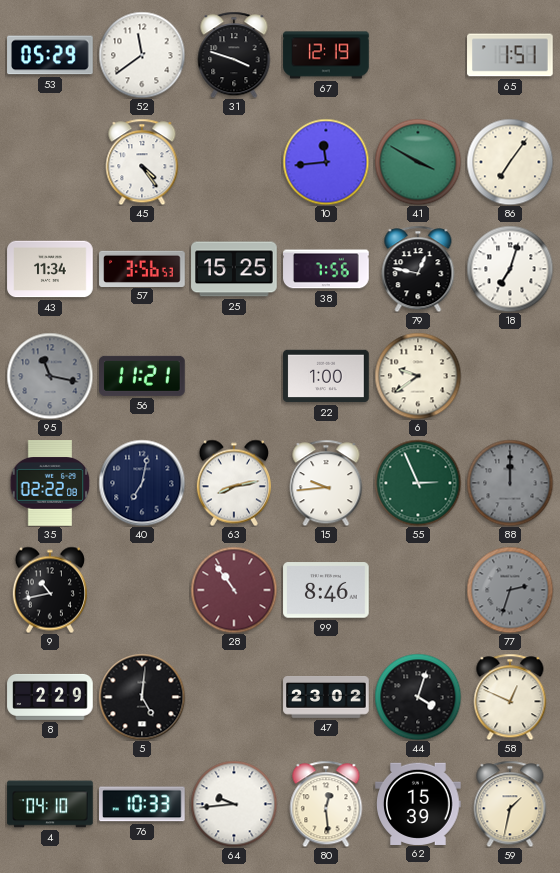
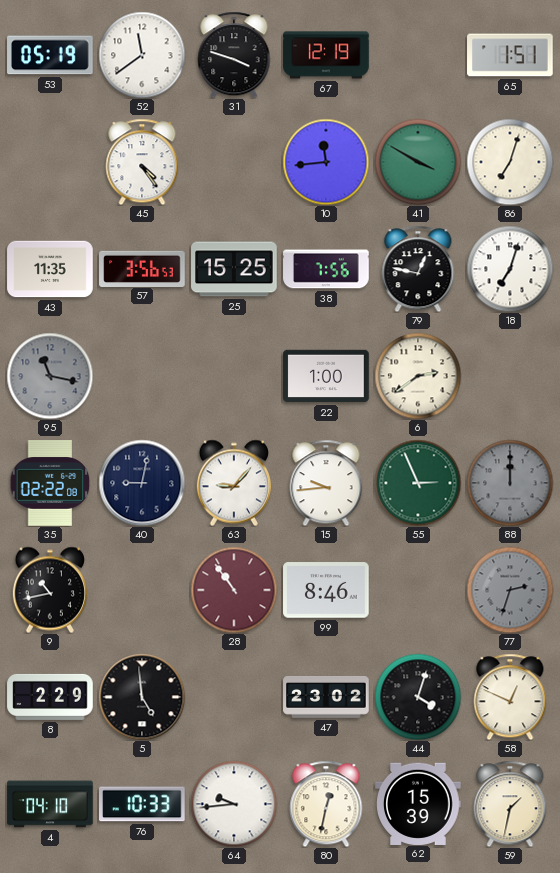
53: 05:29 -> 05:19
86: 7:06 -> 7:03
43: 11:34 -> 11:35
56: 11:21 -> none
6: 9:39 -> 2:39
40: 7:02 -> 9:02
63: 8:13 -> 9:07
5: 5:01 -> 4:59
80: 12:29 -> 12:32
